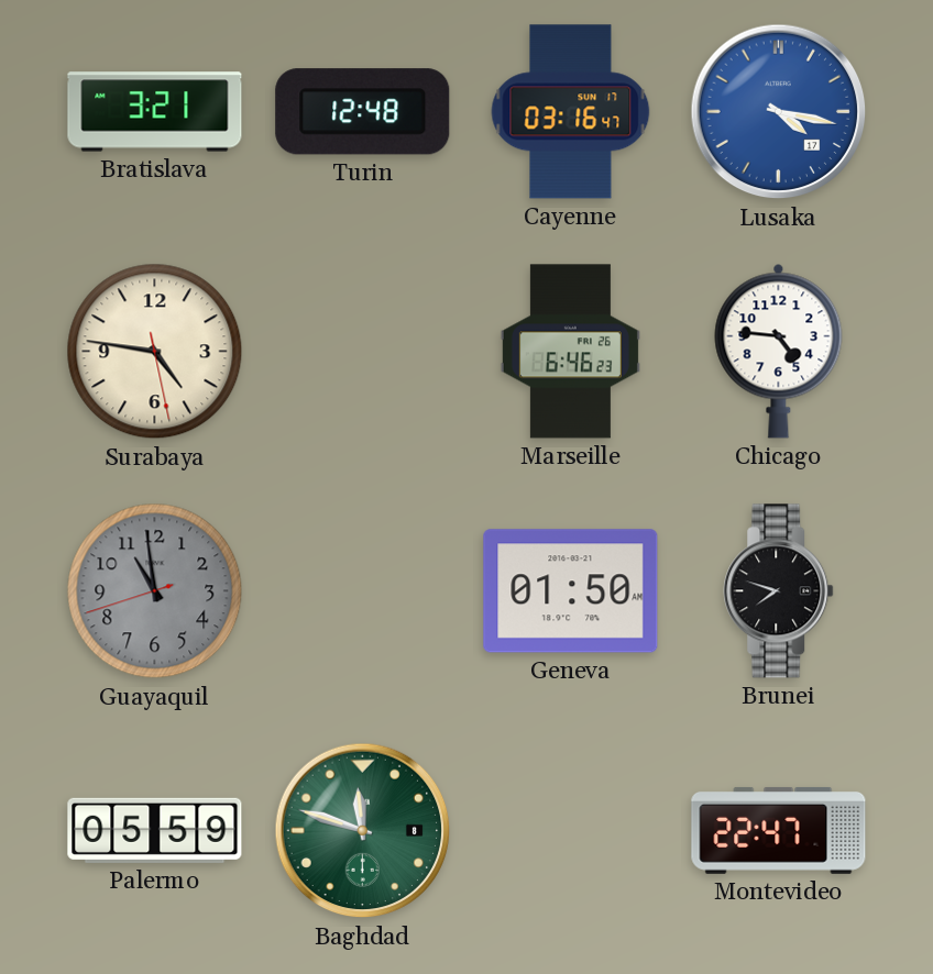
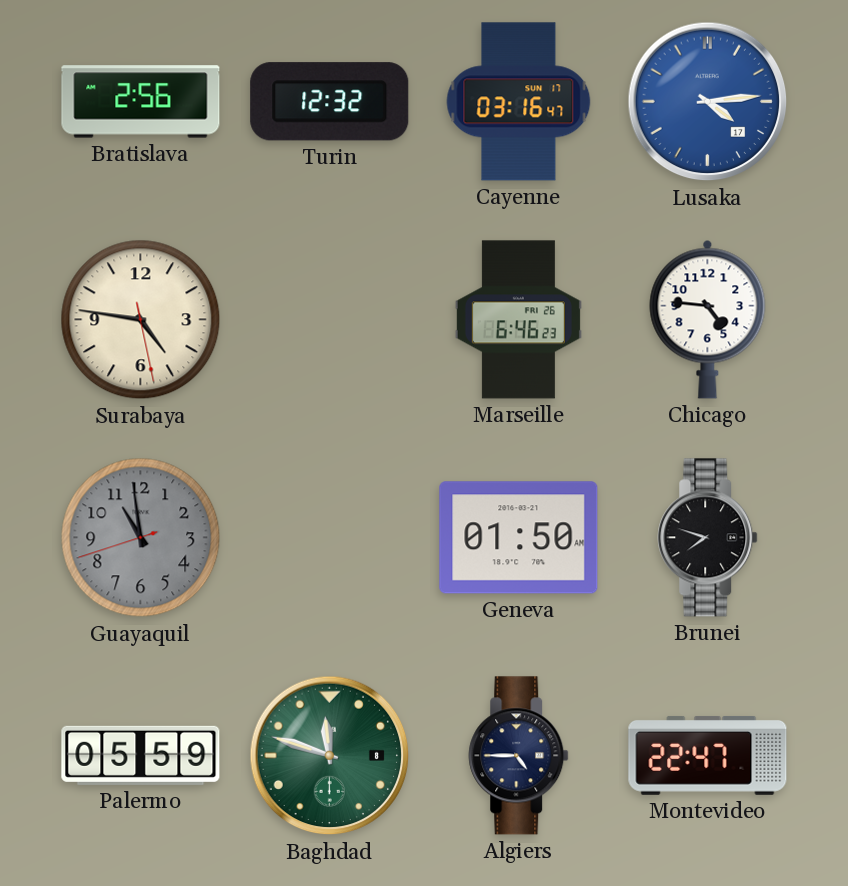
Bratislava: 3:21 -> 2:56
Turin: 12:48 -> 12:32
Lusaka: 4:17 -> 4:14
Algiers: none -> 4:45
